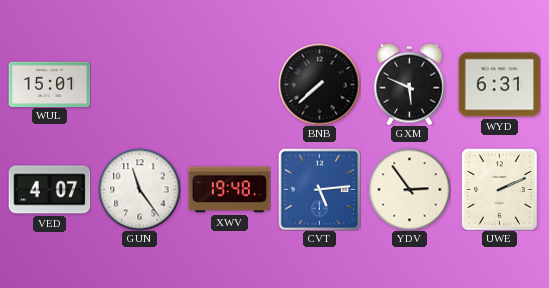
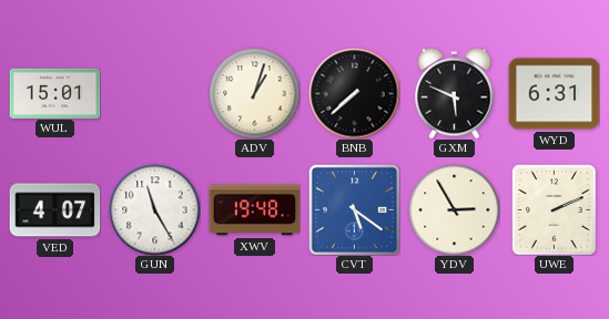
ADV: none -> 1:03
GUN: 11:24 -> 11:25
CVT: 5:14 -> 5:21
YDV: 2:54 -> 2:55
